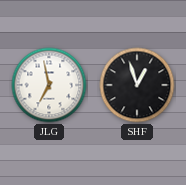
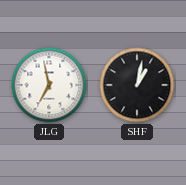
SHF: 12:57 -> 1:02
